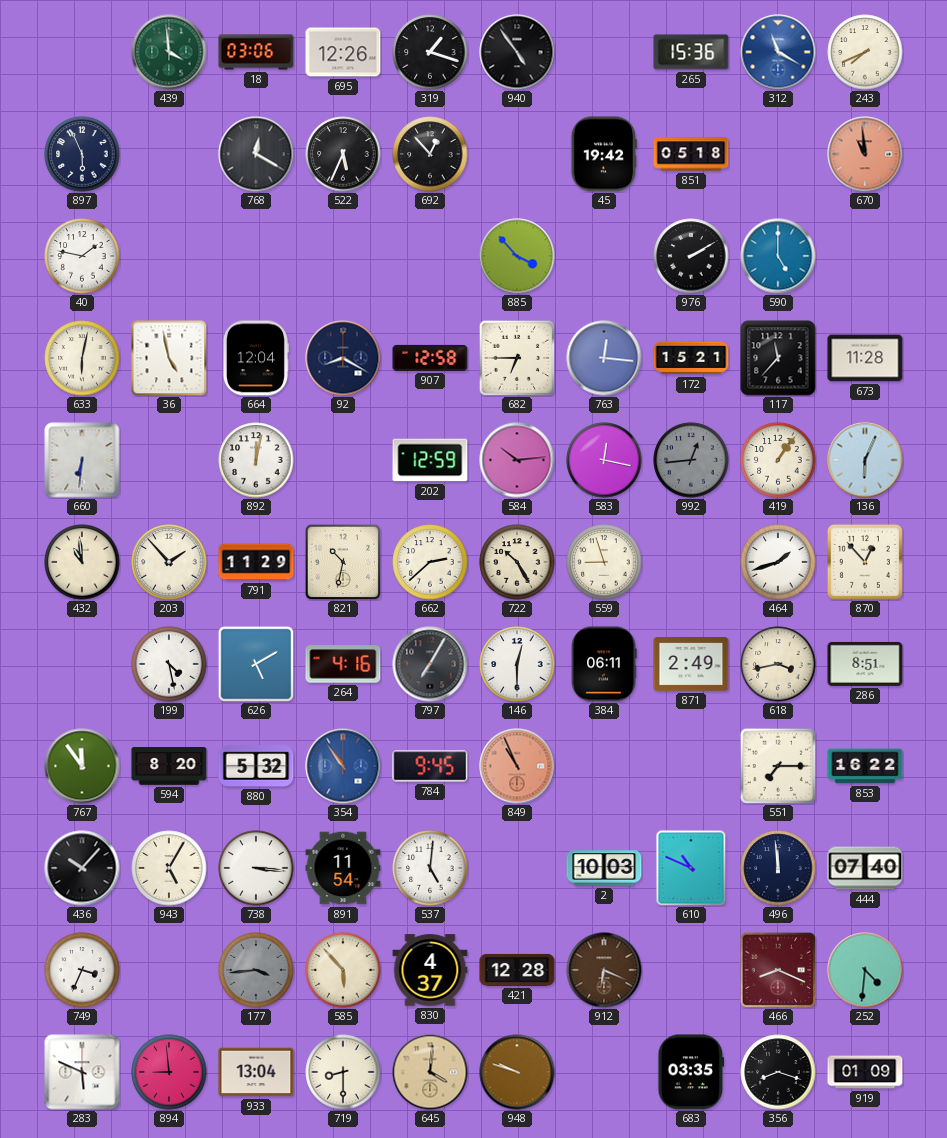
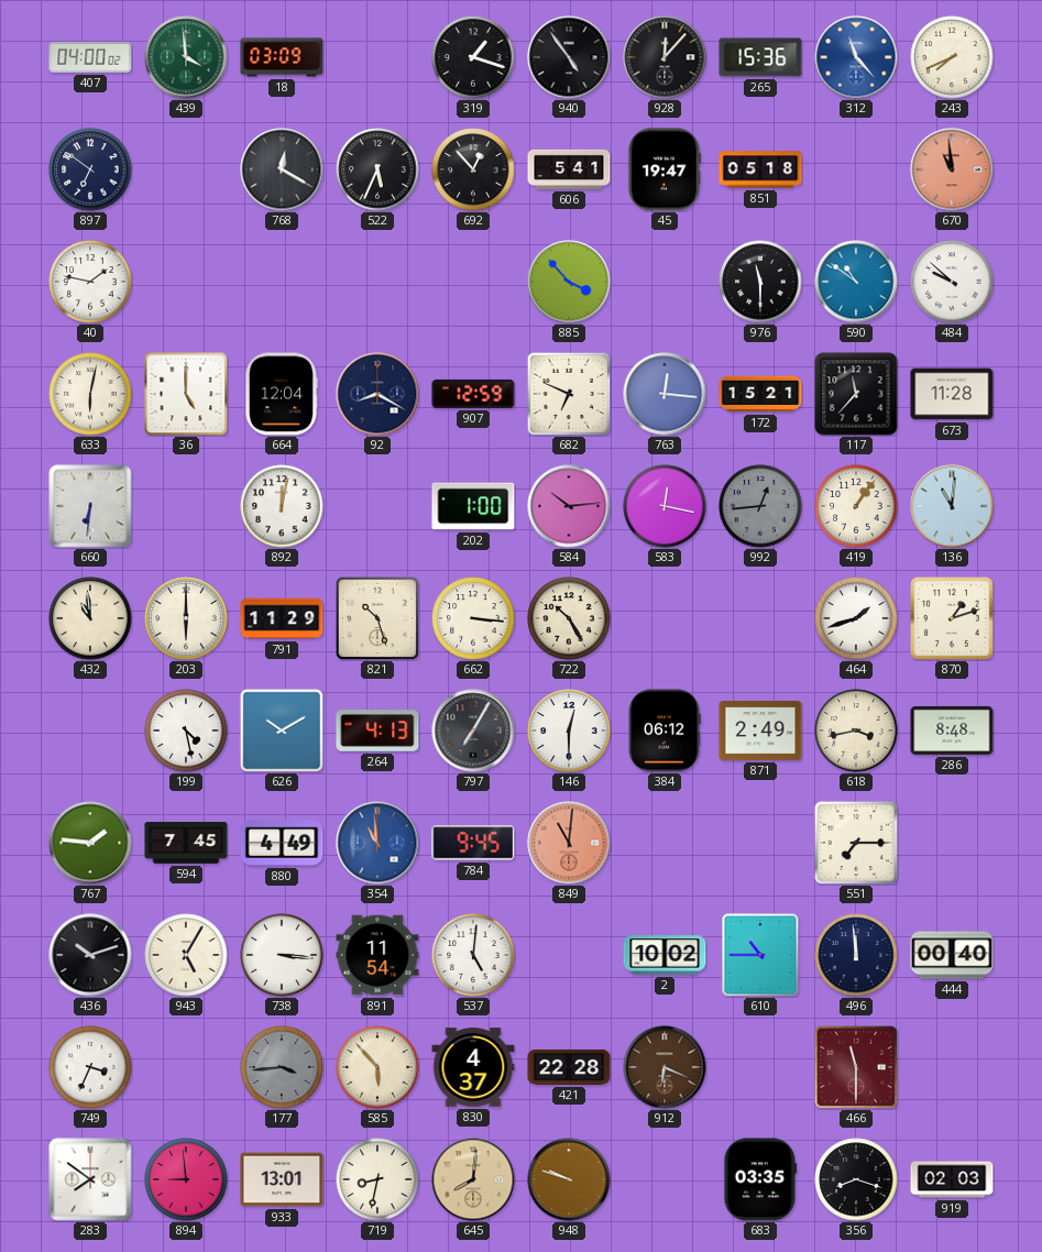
407: none -> 04:00
18: 03:06 -> 03:09
695: 12:26 -> none
928: none -> 12:07
312: 11:20 -> 11:23
897: 5:56 -> 6:51
606: none -> 5:41
45: 19:42 -> 19:47
976: 2:10 -> 11:30
590: 5:00 -> 10:51
484: none -> 9:52
36: 4:58 -> 5:00
907: 12:58 -> 12:59
682: 6:45 -> 6:49
202: 12:59 -> 1:00
136: 6:04 -> 11:01
203: 1:53 -> 6:00
821: 10:32 -> 10:27
662: 2:38 -> 3:16
559: 8:57 -> none
870: 12:53 -> 1:12
626: 5:10 -> 10:10
264: 4:16 -> 4:13
384: 06:11 -> 06:12
286: 8:51 -> 8:48
767: 11:54 -> 1:46
594: 8:20 -> 7:45
880: 5:32 -> 4:49
354: 10:54 -> 10:59
849: 10:56 -> 11:01
853: 16:22 -> none
436: 10:07 -> 10:12
2: 10:03 -> 10:02
610: 10:49 -> 10:45
444: 07:40 -> 00:40
421: 12:28 -> 22:28
466: 8:19 -> 11:30
252: 4:31 -> none
283: 5:49 -> 7:51
933: 13:04 -> 13:01
719: 8:30 -> 8:32
645: 4:01 -> 8:01
919: 01:09 -> 02:03
